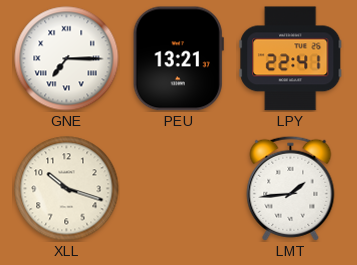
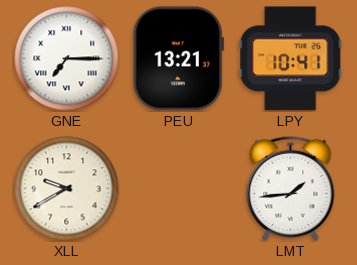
LPY: 22:41 -> 10:41
XLL: 10:18 -> 9:40
